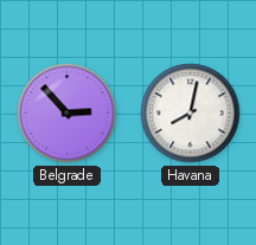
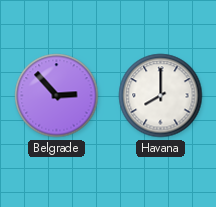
Havana: 8:02 -> 8:00
